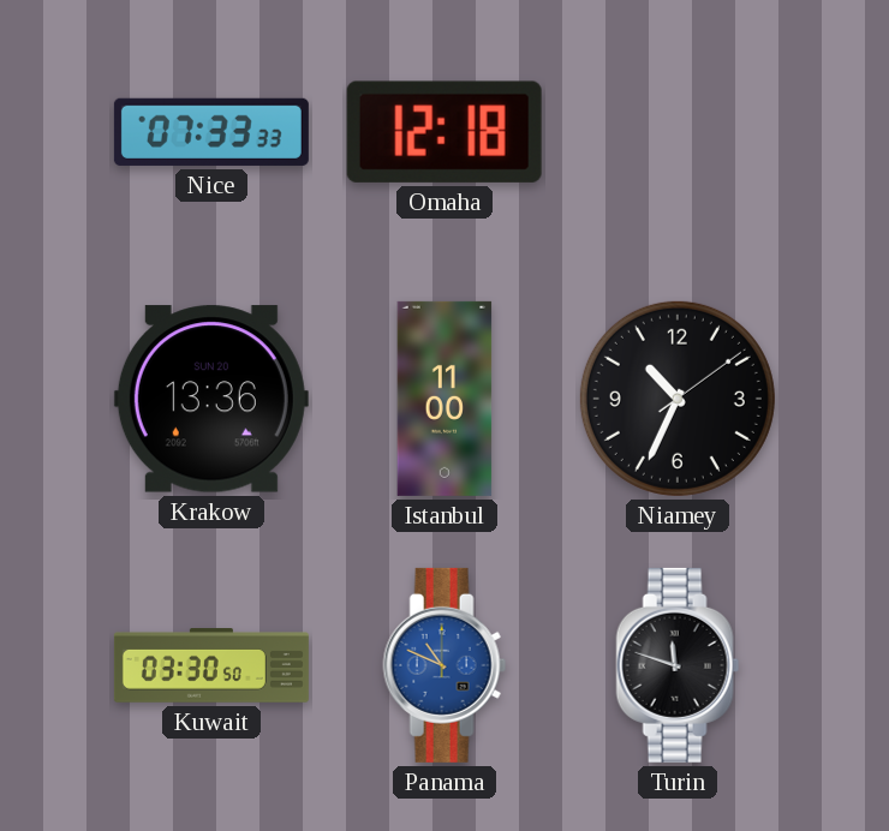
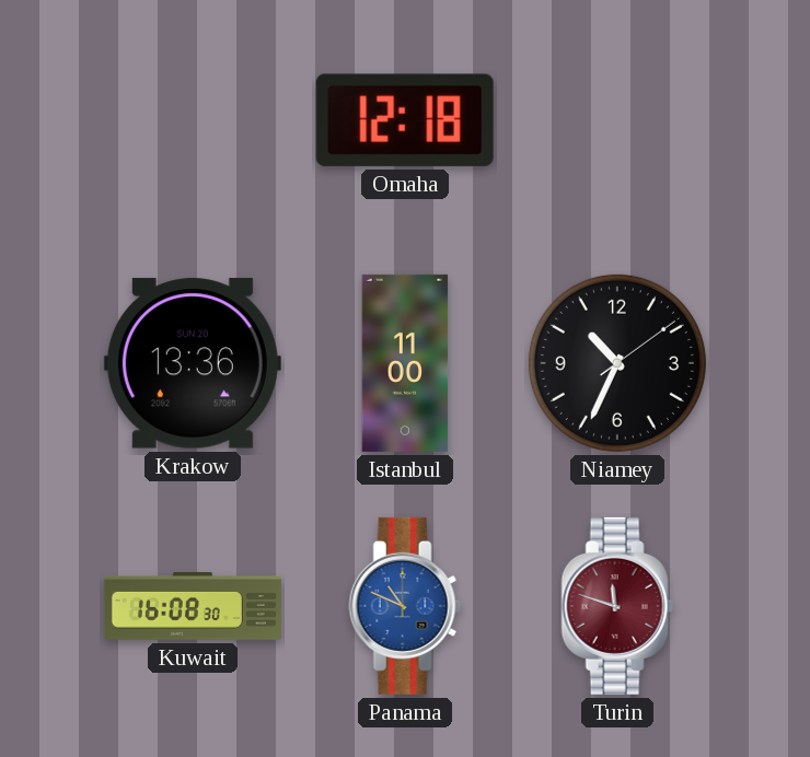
Nice: 07:33 -> none
Kuwait: 03:30 -> 16:08
Turin dial: black -> burgundy
